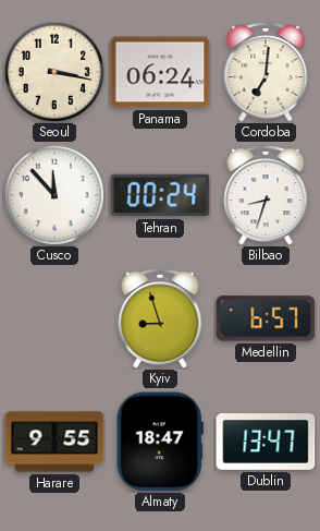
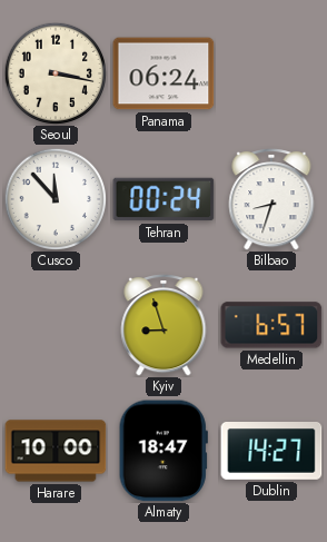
Cordoba: 7:01 -> none
Harare: 9:55 -> 10:00
Dublin: 13:47 -> 14:27
